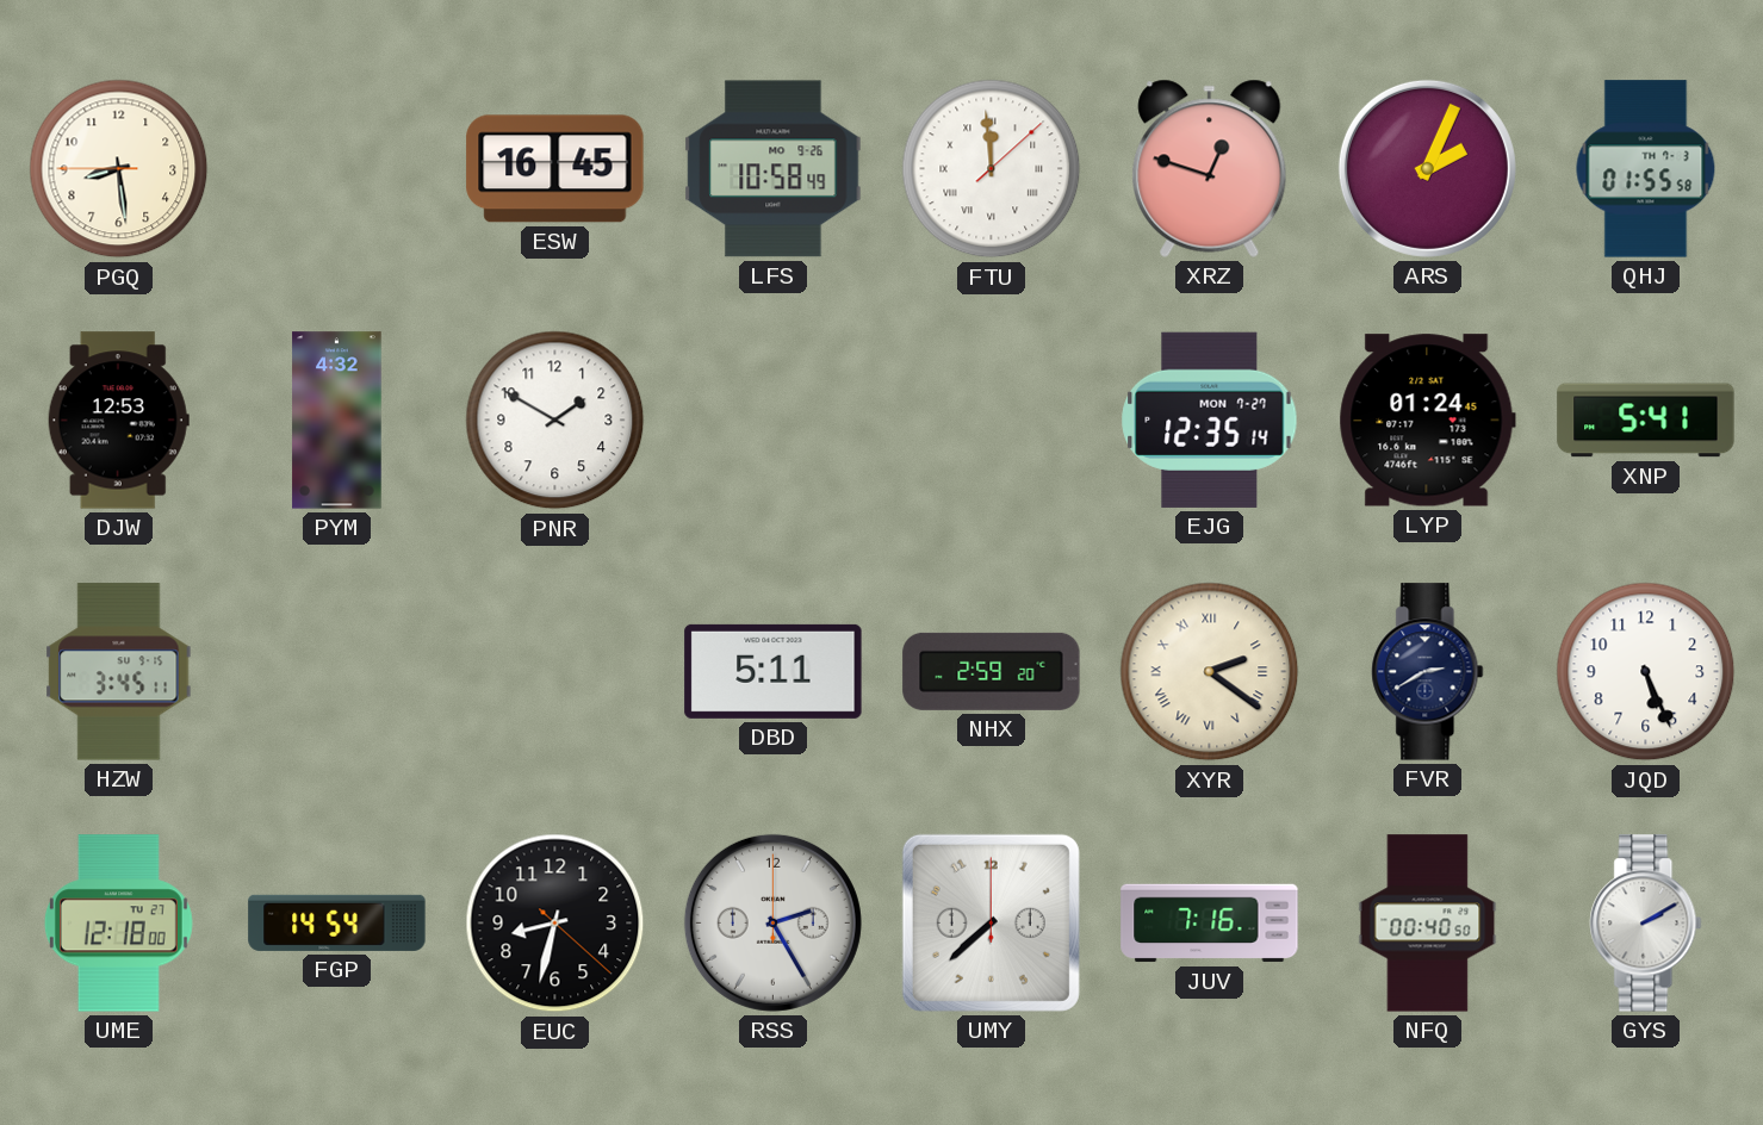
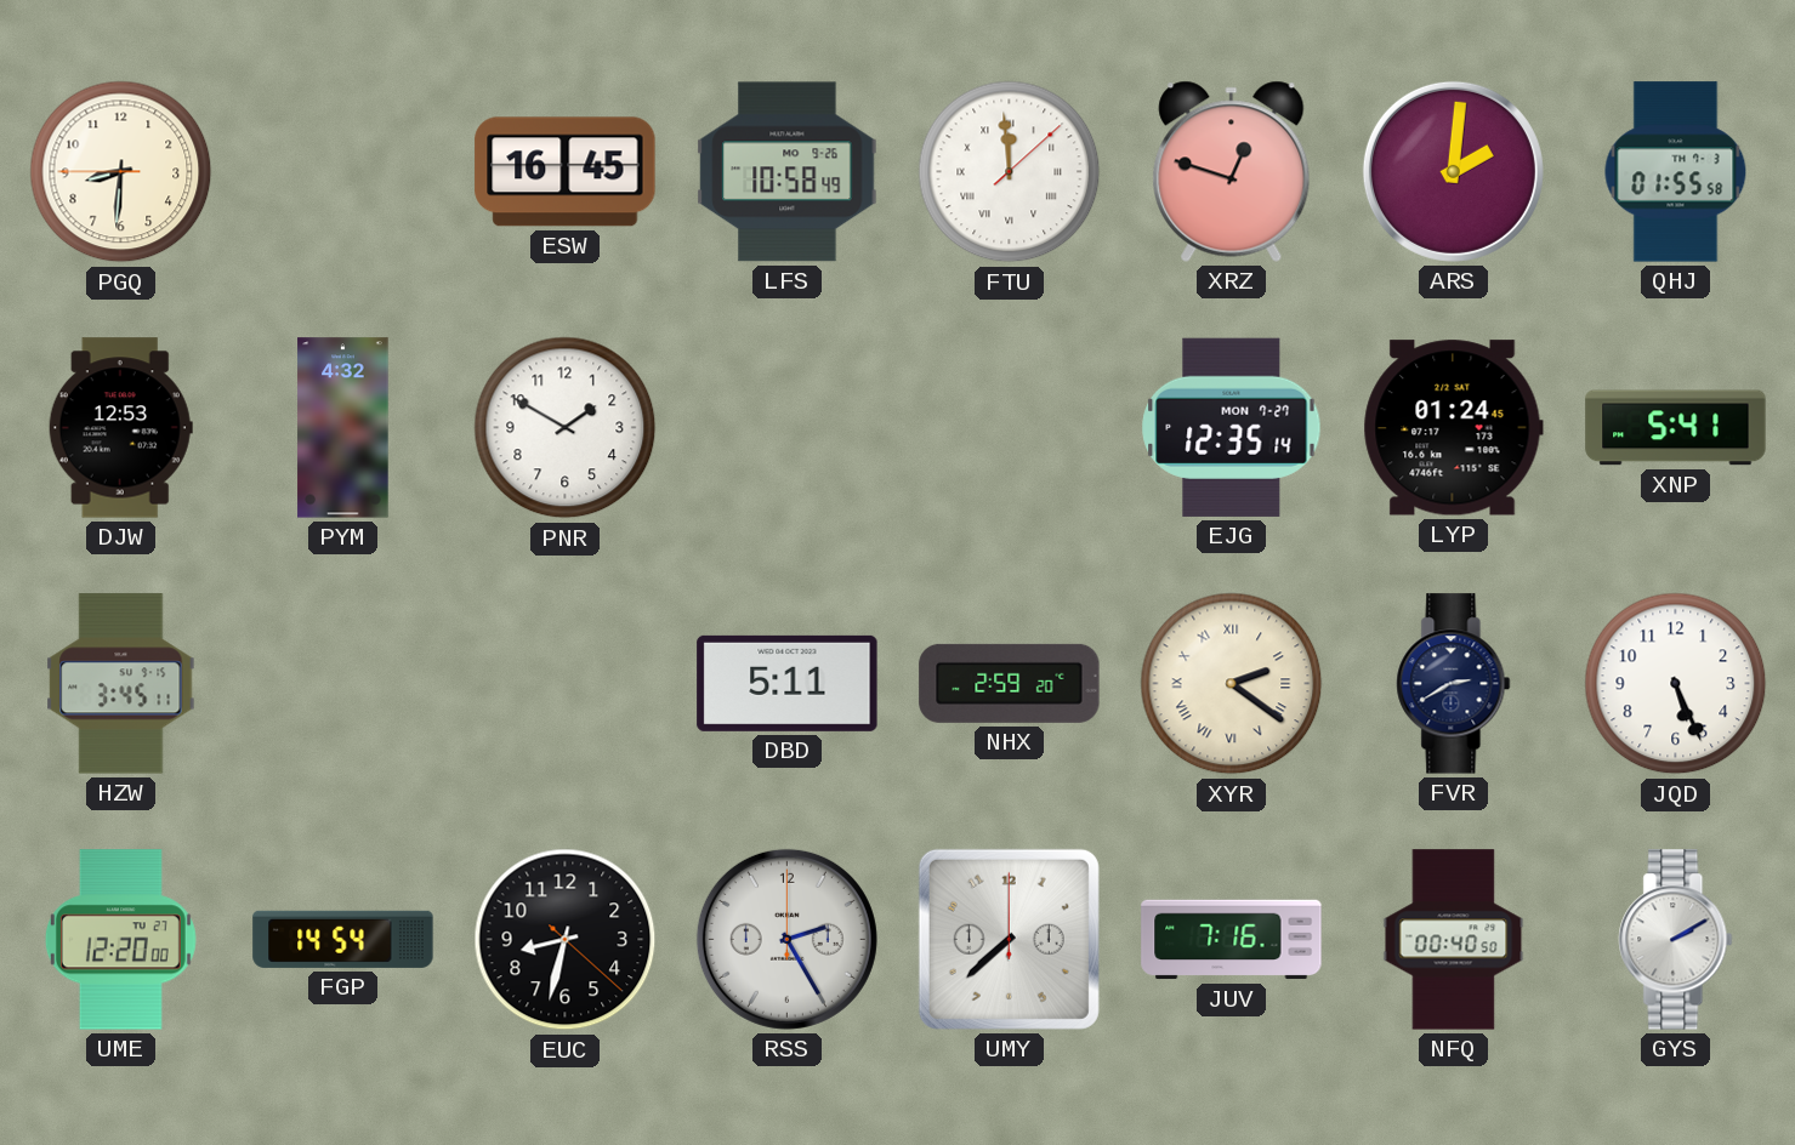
PGQ: 8:28 -> 8:30
ARS: 2:04 -> 2:01
UME: 12:18 -> 12:20
